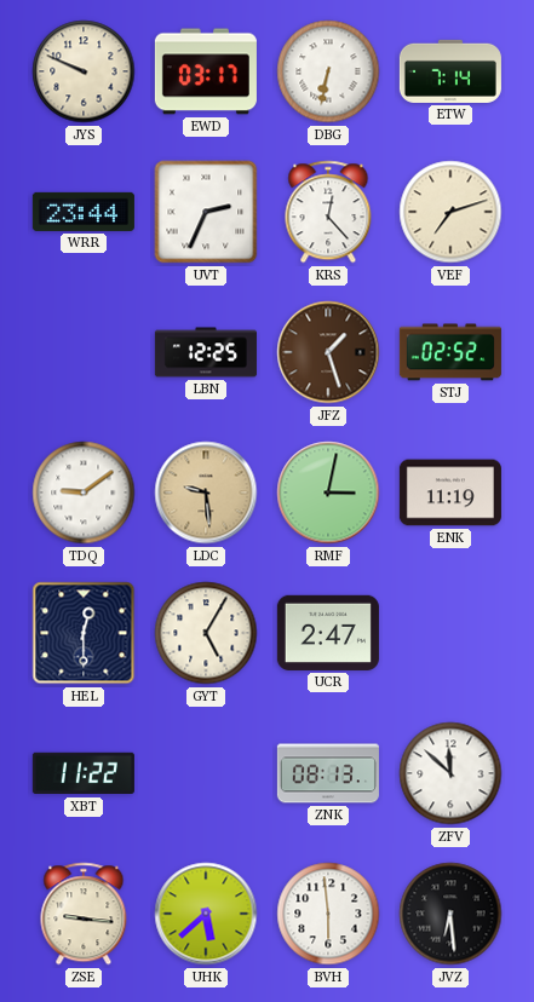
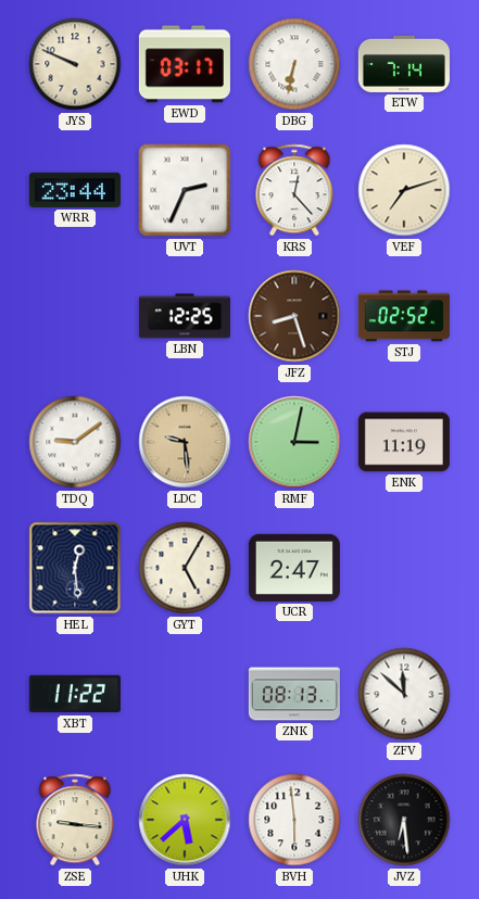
JFZ: 1:27 -> 8:27
HEL: 12:30 -> 12:29
